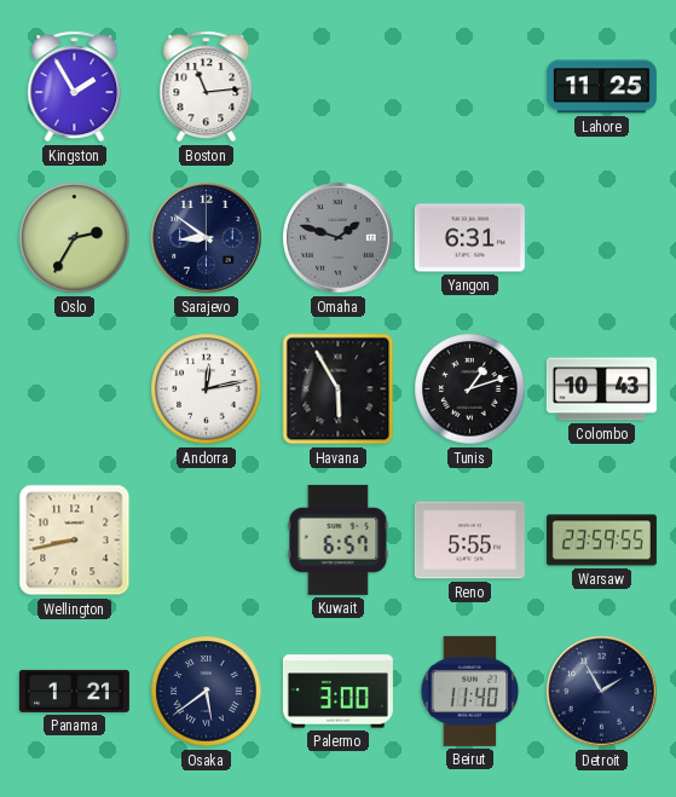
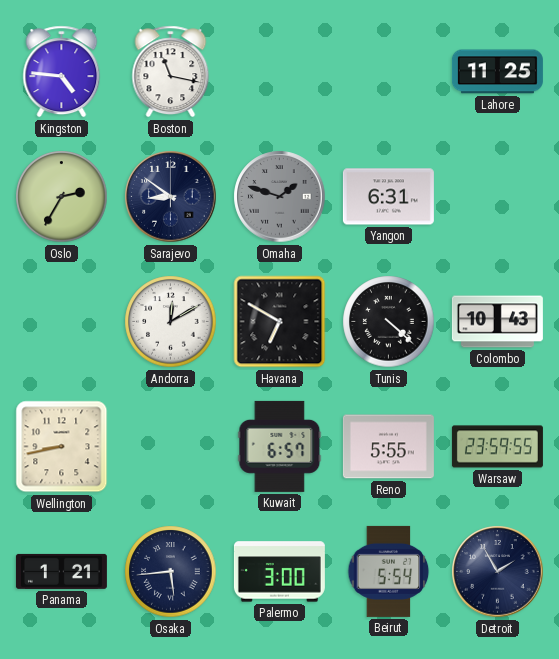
Kingston: 1:55 -> 4:46
Boston: 11:14 -> 11:17
Andorra: 12:13 -> 12:10
Havana: 5:55 -> 6:50
Tunis: 1:12 -> 4:22
Osaka: 5:39 -> 5:44
Beirut: 11:40 -> 5:54
